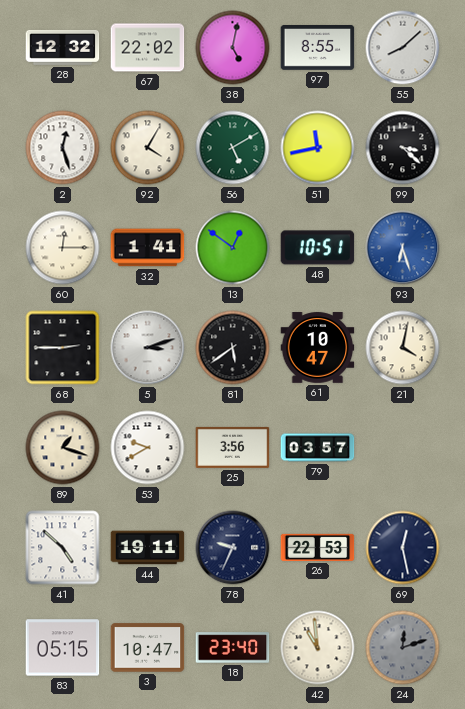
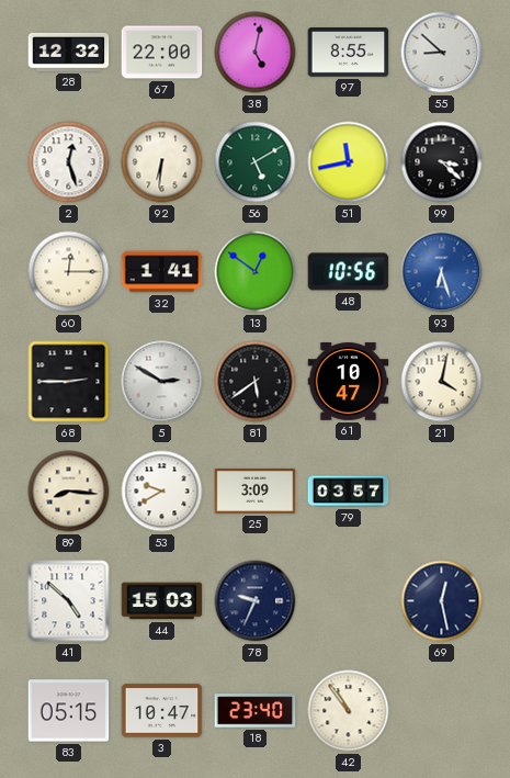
67: 22:02 -> 22:00
55: 8:08 -> 8:52
92: 4:05 -> 6:31
48: 10:51 -> 10:56
5: 3:12 -> 2:50
89: 1:18 -> 8:16
25: 3:56 -> 3:09
44: 19:11 -> 15:03
26: 22:53 -> none
42: 10:59 -> 10:54
24: 12:12 -> none
